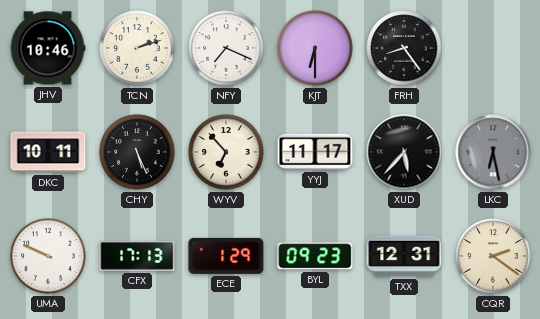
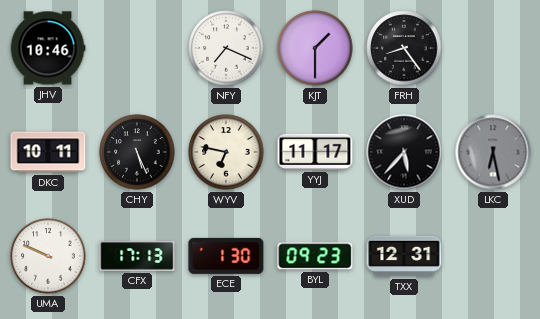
TCN: 2:12 -> none
KJT: 6:30 -> 1:30
WYV: 6:53 -> 6:47
ECE: 1:29 -> 1:30
CQR: 2:21 -> none
